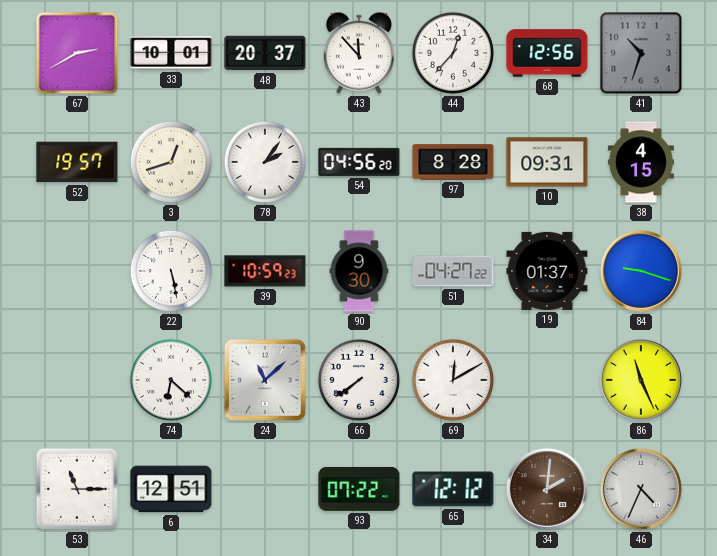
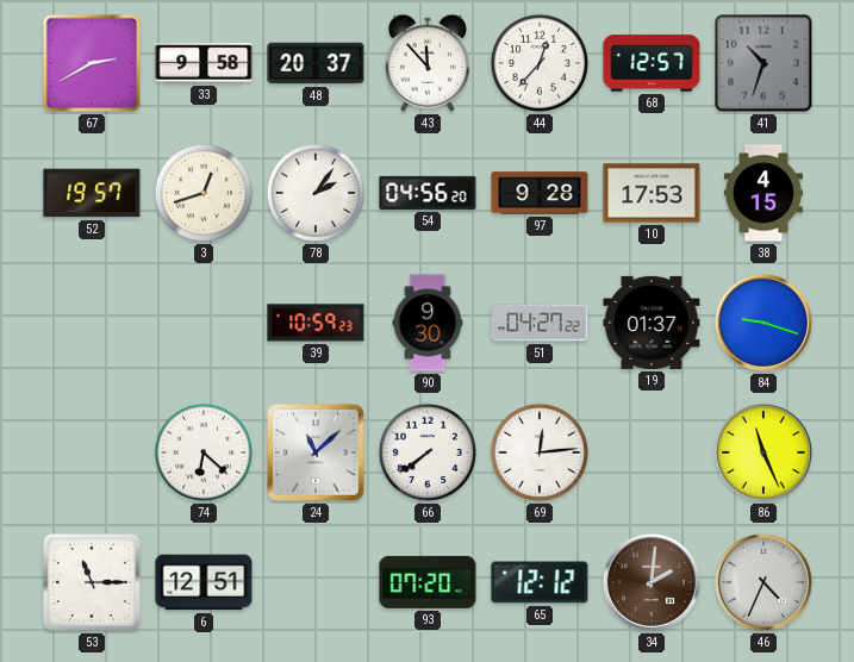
33: 10:01 -> 9:58
68: 12:56 -> 12:57
97: 8:28 -> 9:28
10: 09:31 -> 17:53
22: 5:28 -> none
69: 12:10 -> 12:14
93: 07:22 -> 07:20
